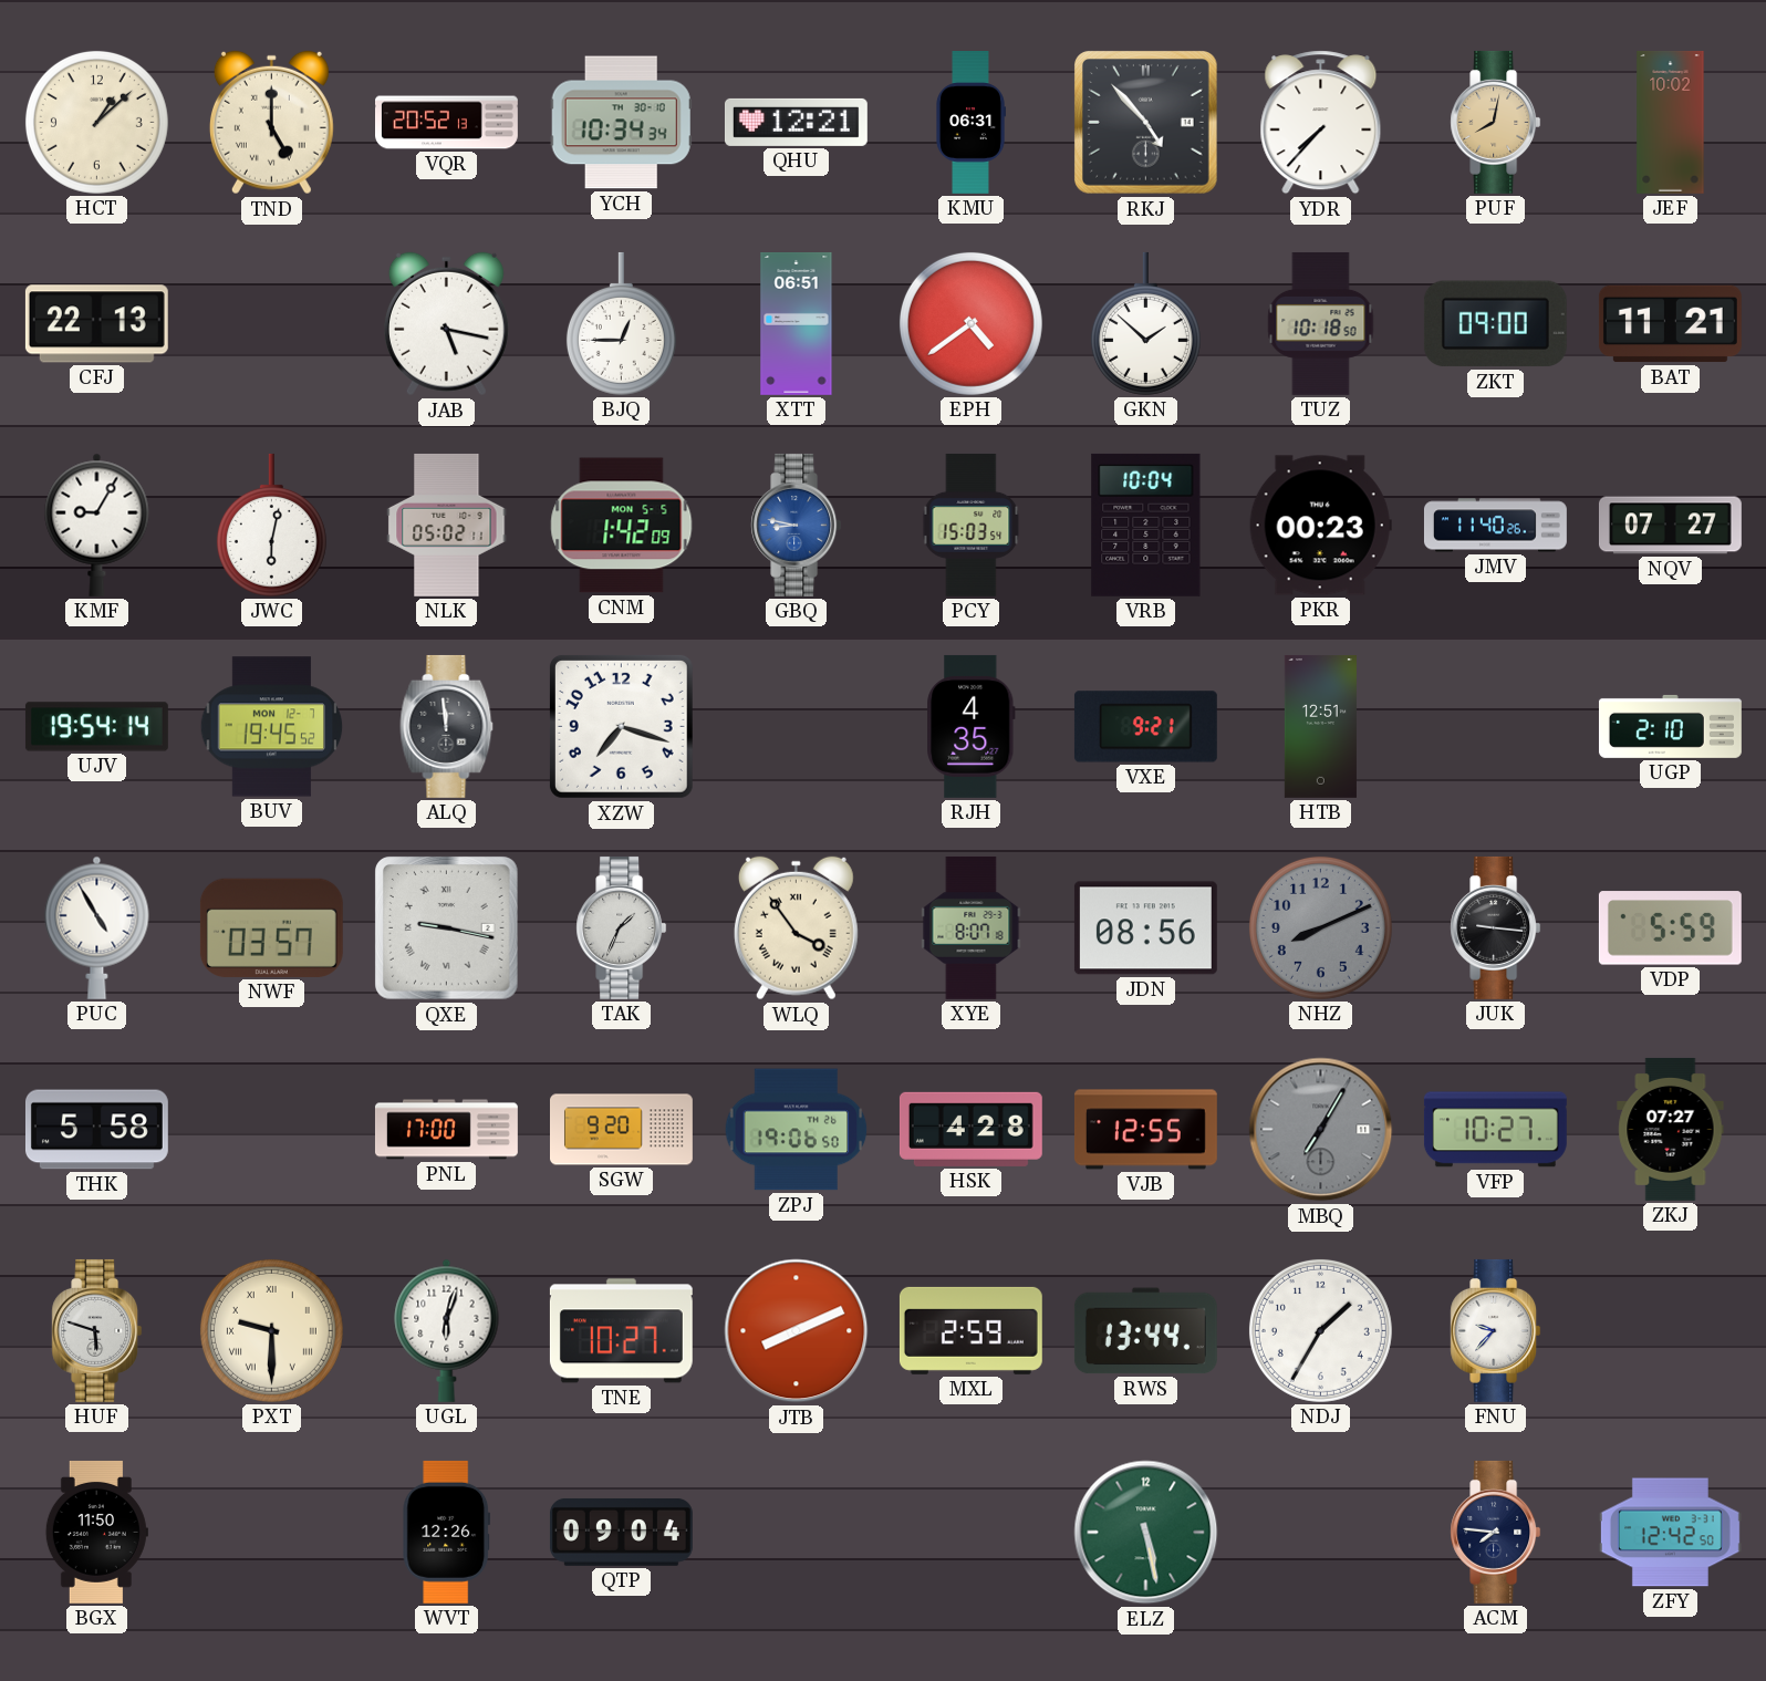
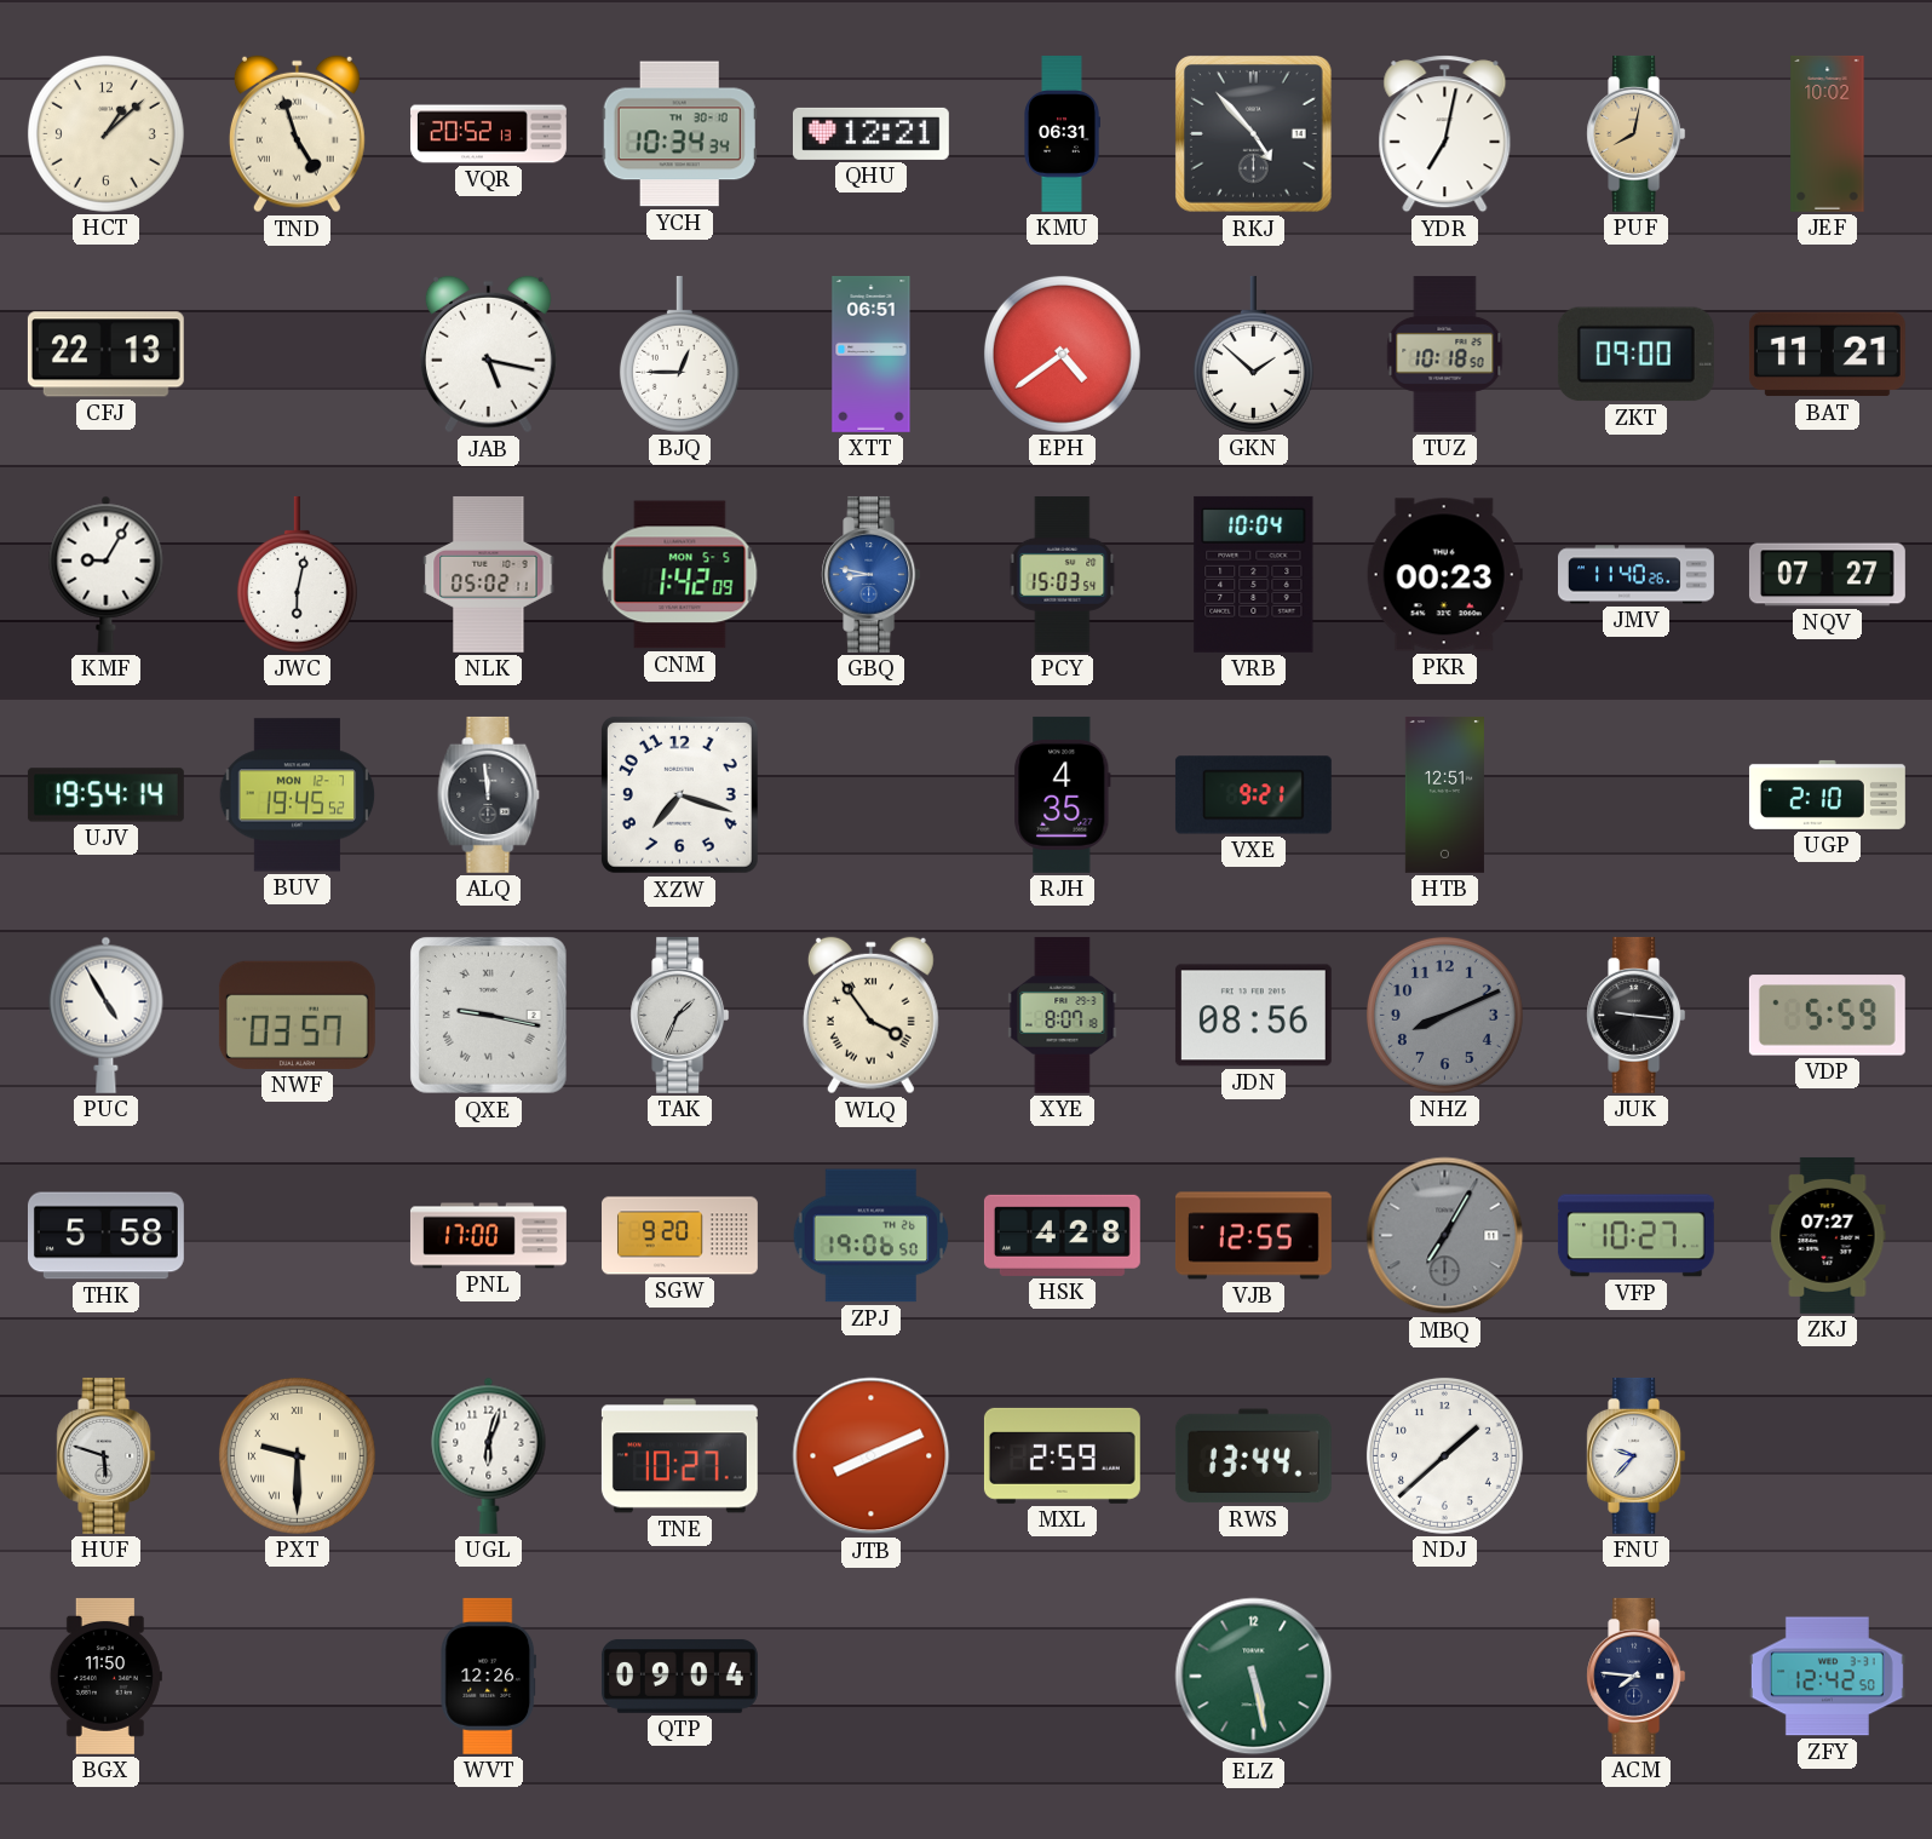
TND: 5:00 -> 4:57
YDR: 7:37 -> 7:02
NDJ: 1:35 -> 1:38
